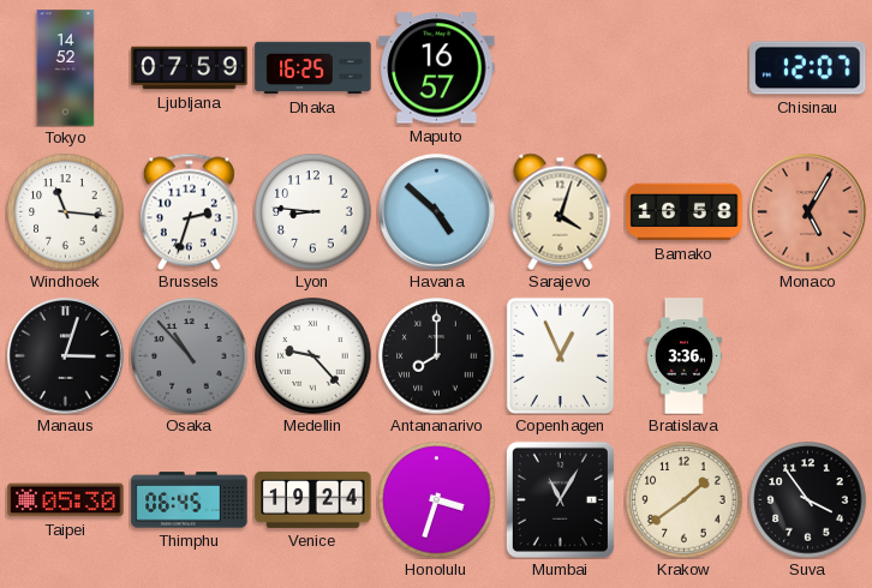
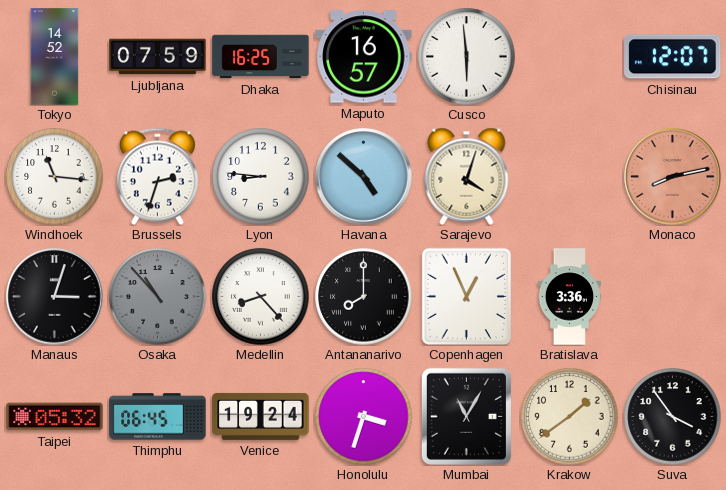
Cusco: none -> 5:59
Bamako: 16:58 -> none
Monaco: 5:05 -> 8:13
Medellin: 9:23 -> 8:23
Taipei: 05:30 -> 05:32
